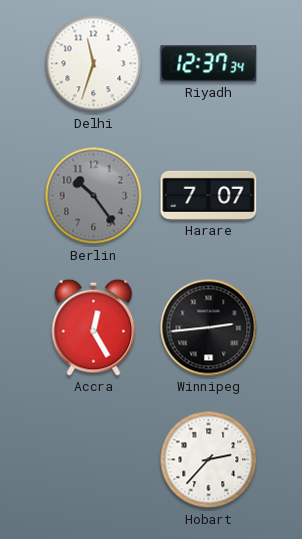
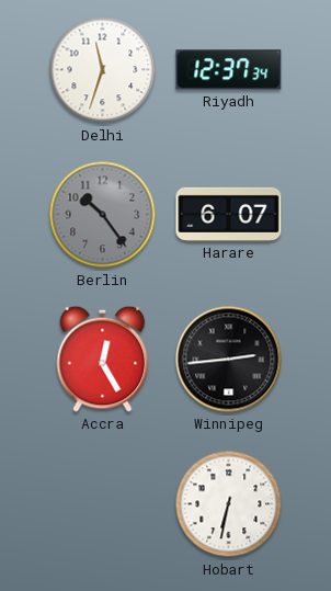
Harare: 7:07 -> 6:07
Hobart: 2:37 -> 6:32
